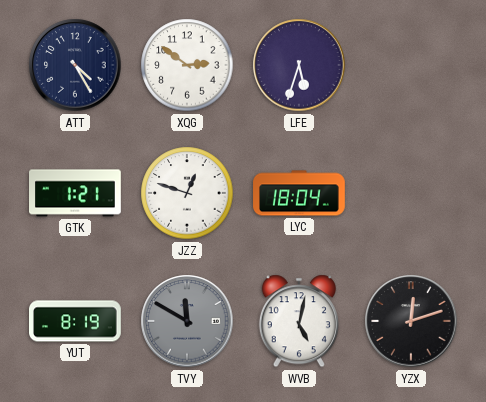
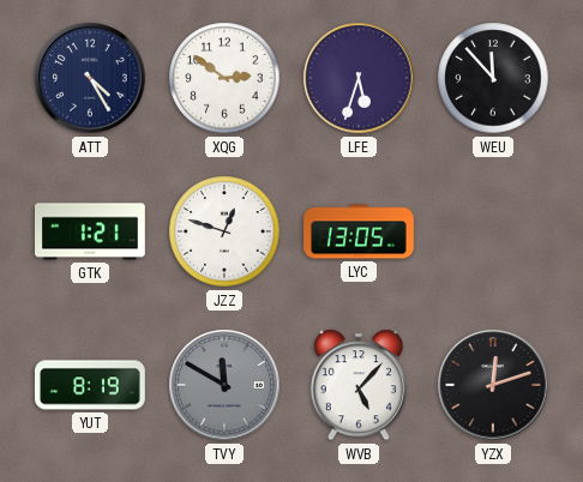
WEU: none -> 11:53
LYC: 18:04 -> 13:05
WVB: 5:02 -> 5:07
